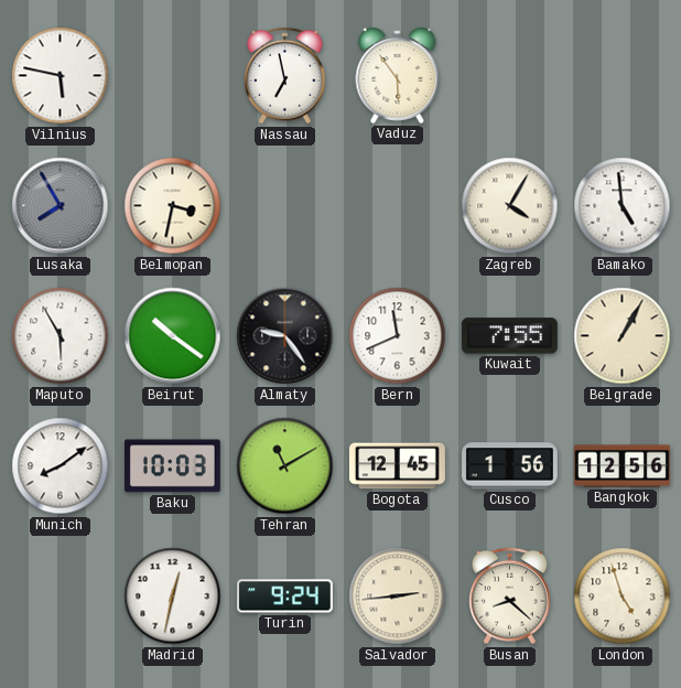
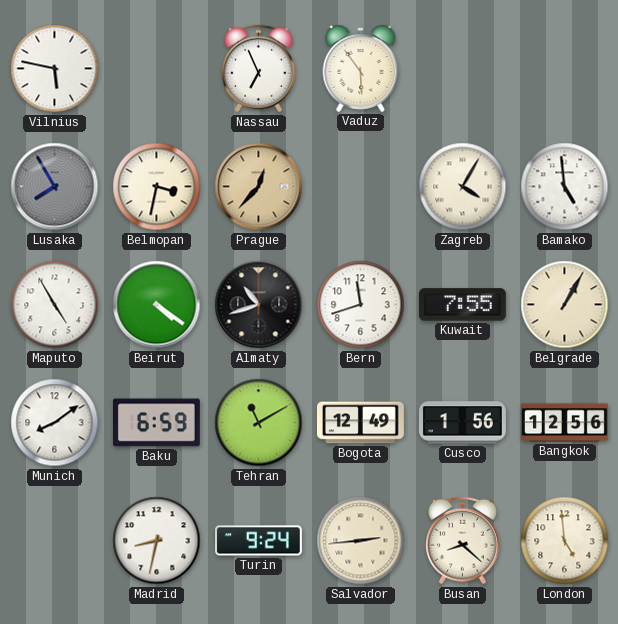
Nassau: 6:58 -> 6:56
Prague: none -> 12:37
Maputo: 5:55 -> 4:55
Beirut: 10:21 -> 4:21
Almaty: 9:24 -> 10:42
Bern: 11:41 -> 11:42
Baku: 10:03 -> 6:59
Bogota: 12:45 -> 12:49
Madrid: 12:32 -> 8:32
London: 4:57 -> 4:59
